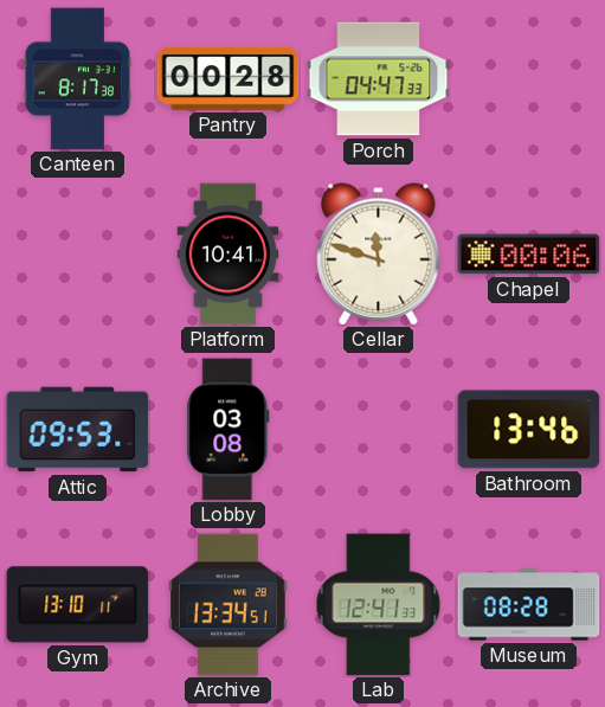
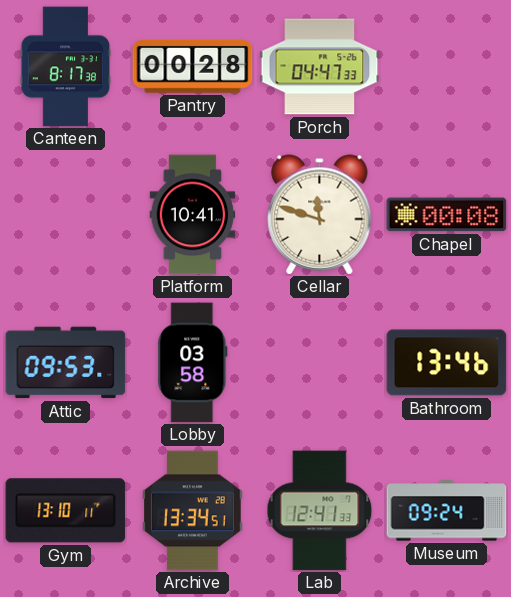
Chapel: 00:06 -> 00:08
Lobby: 03:08 -> 03:58
Museum: 08:28 -> 09:24
